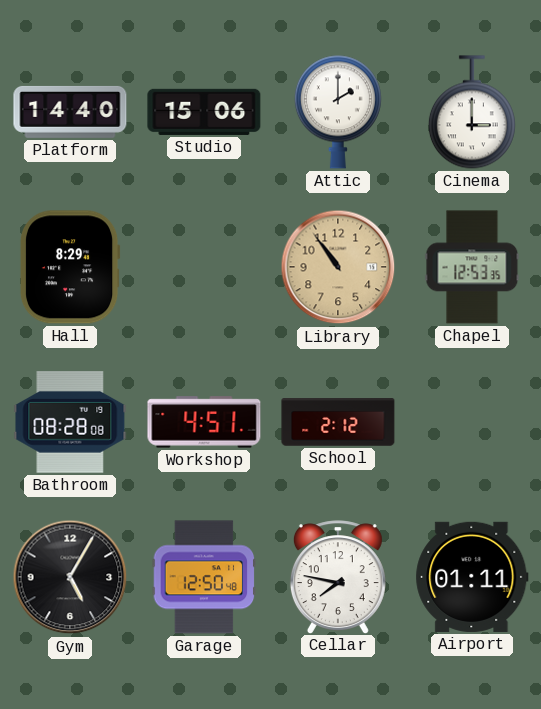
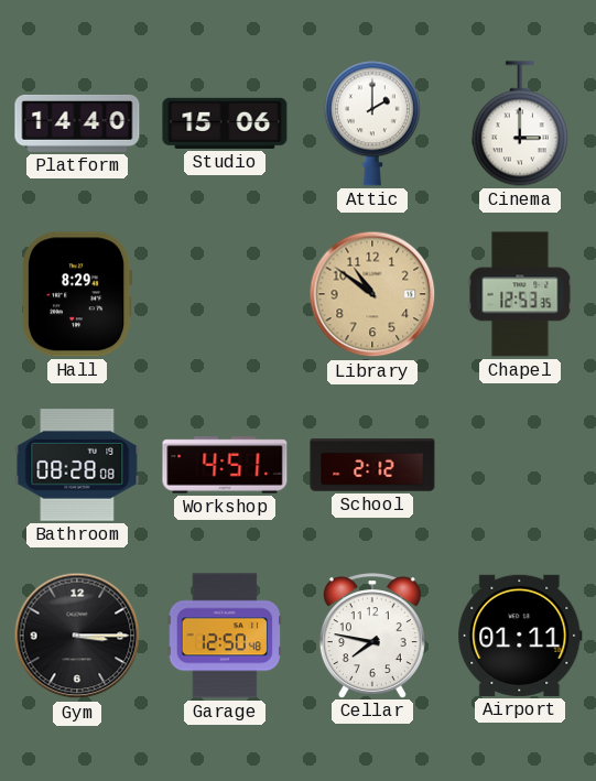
Library: 10:54 -> 10:51
Gym: 5:05 -> 3:15
